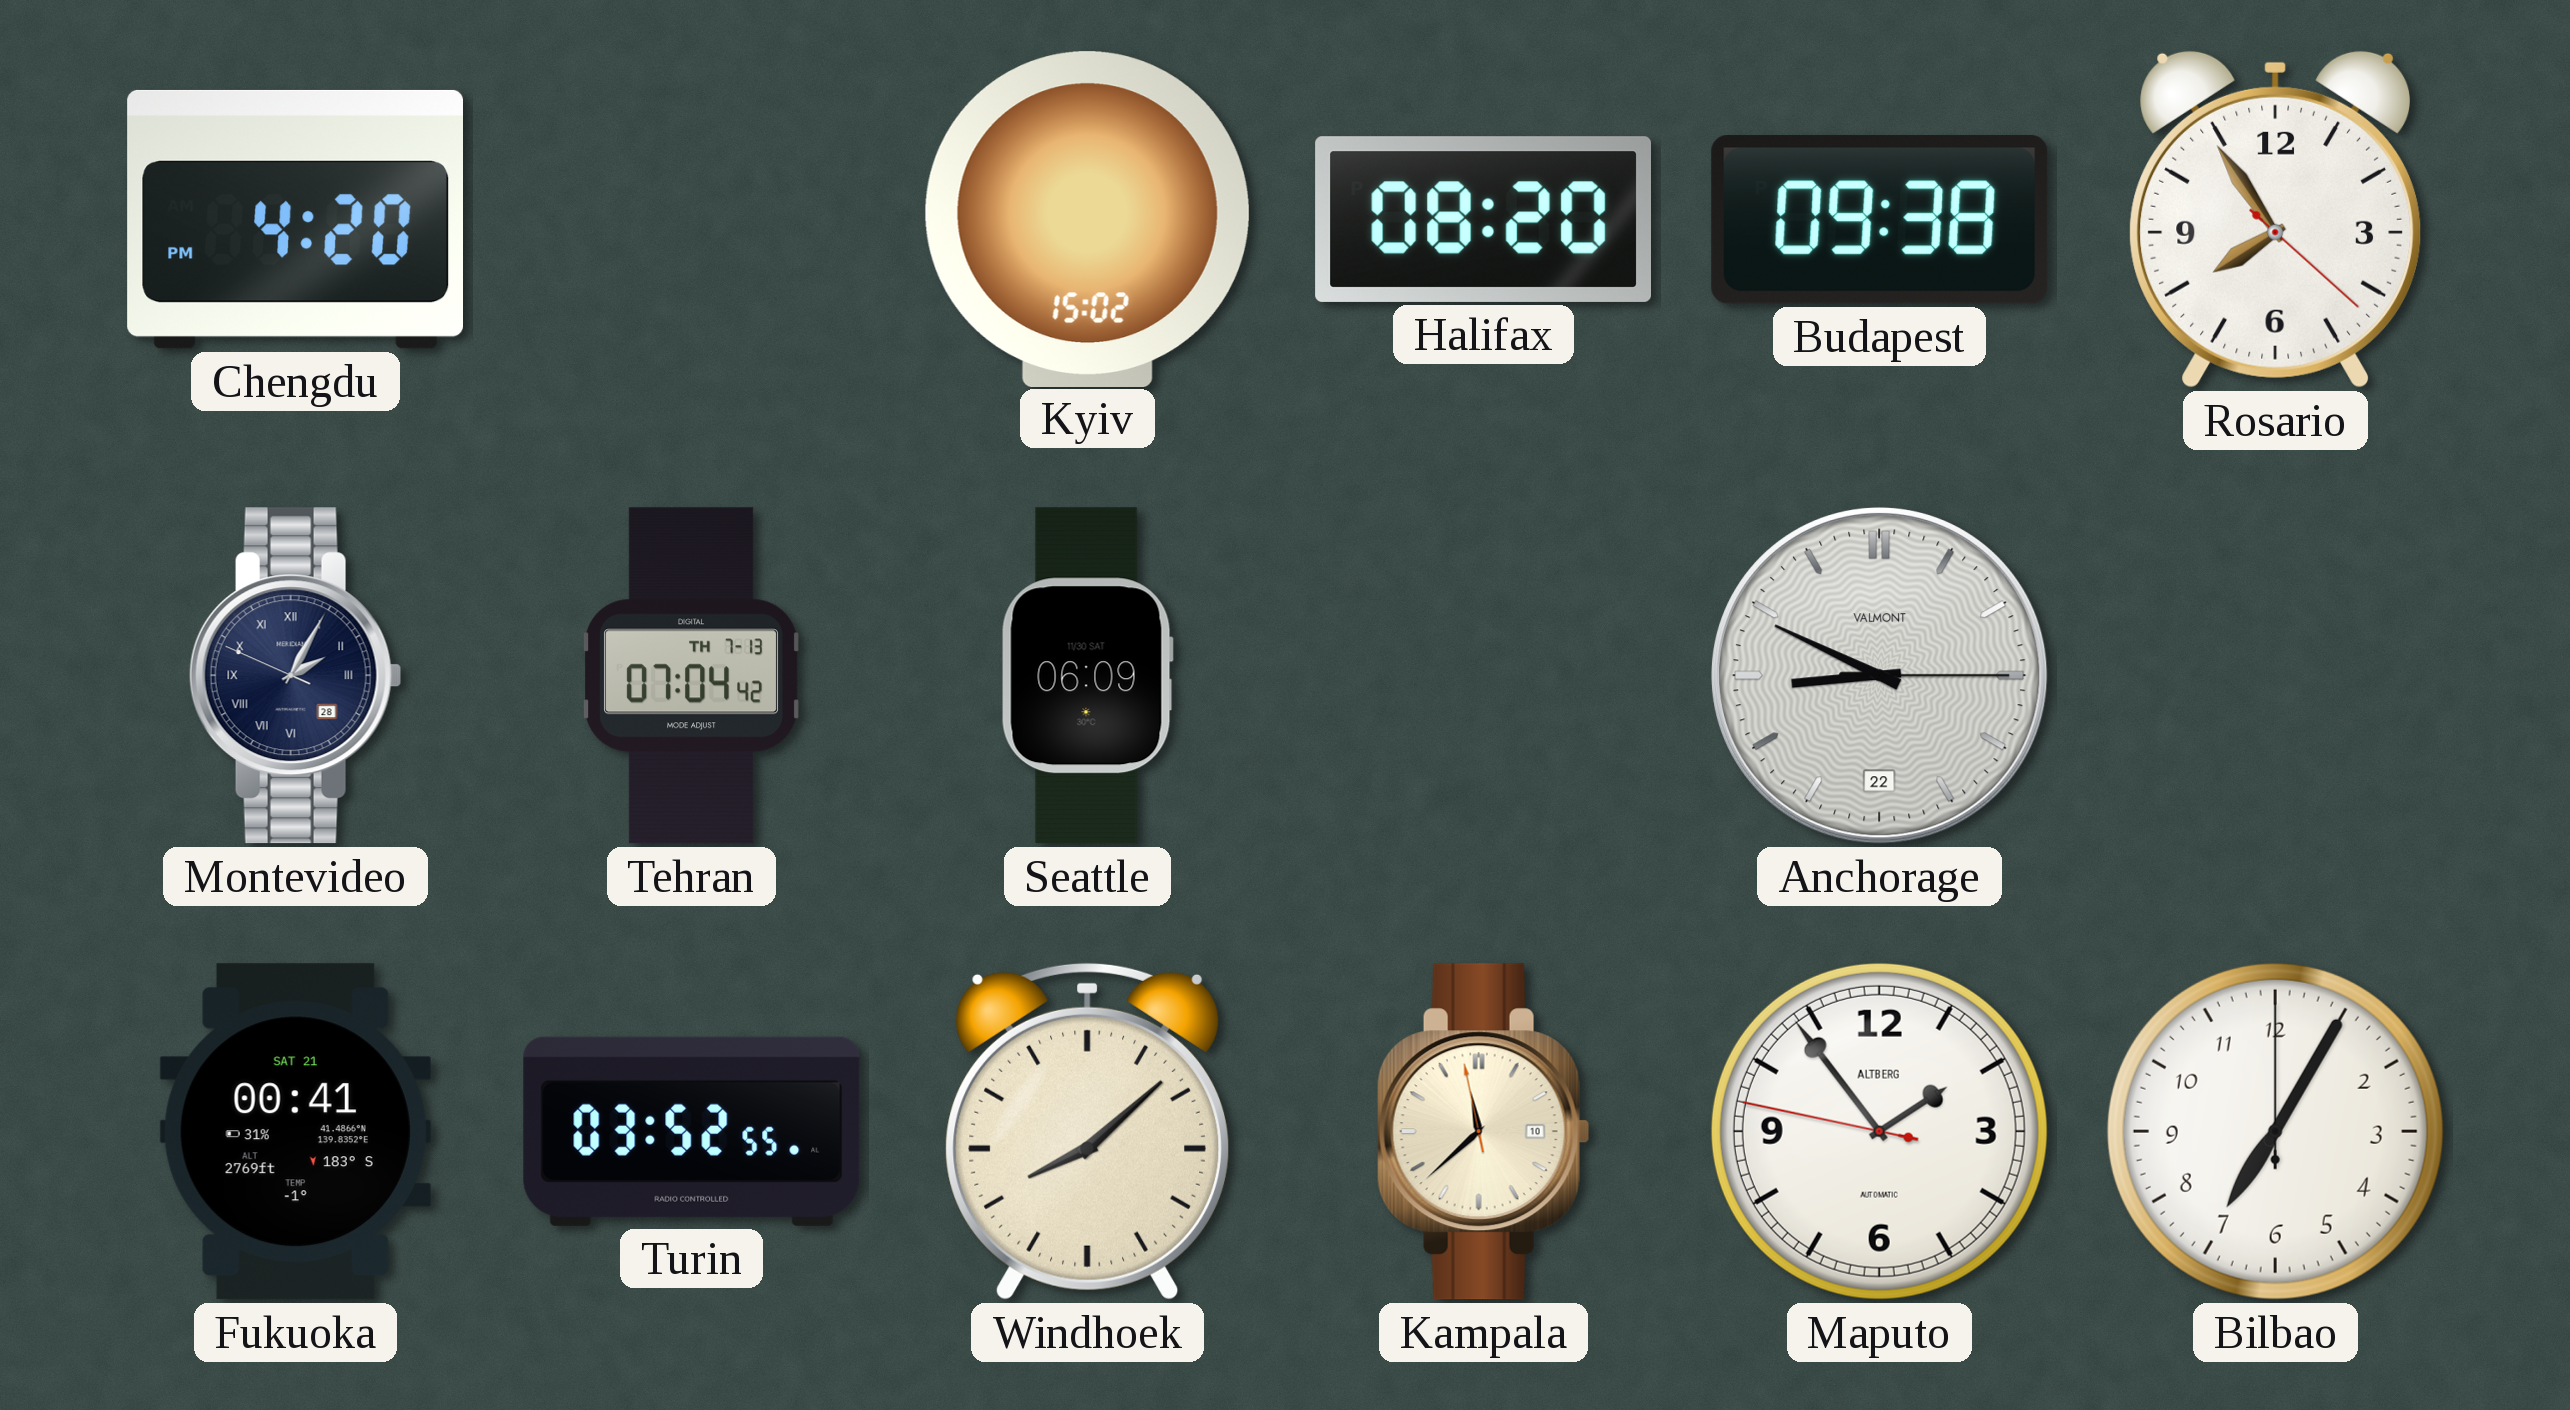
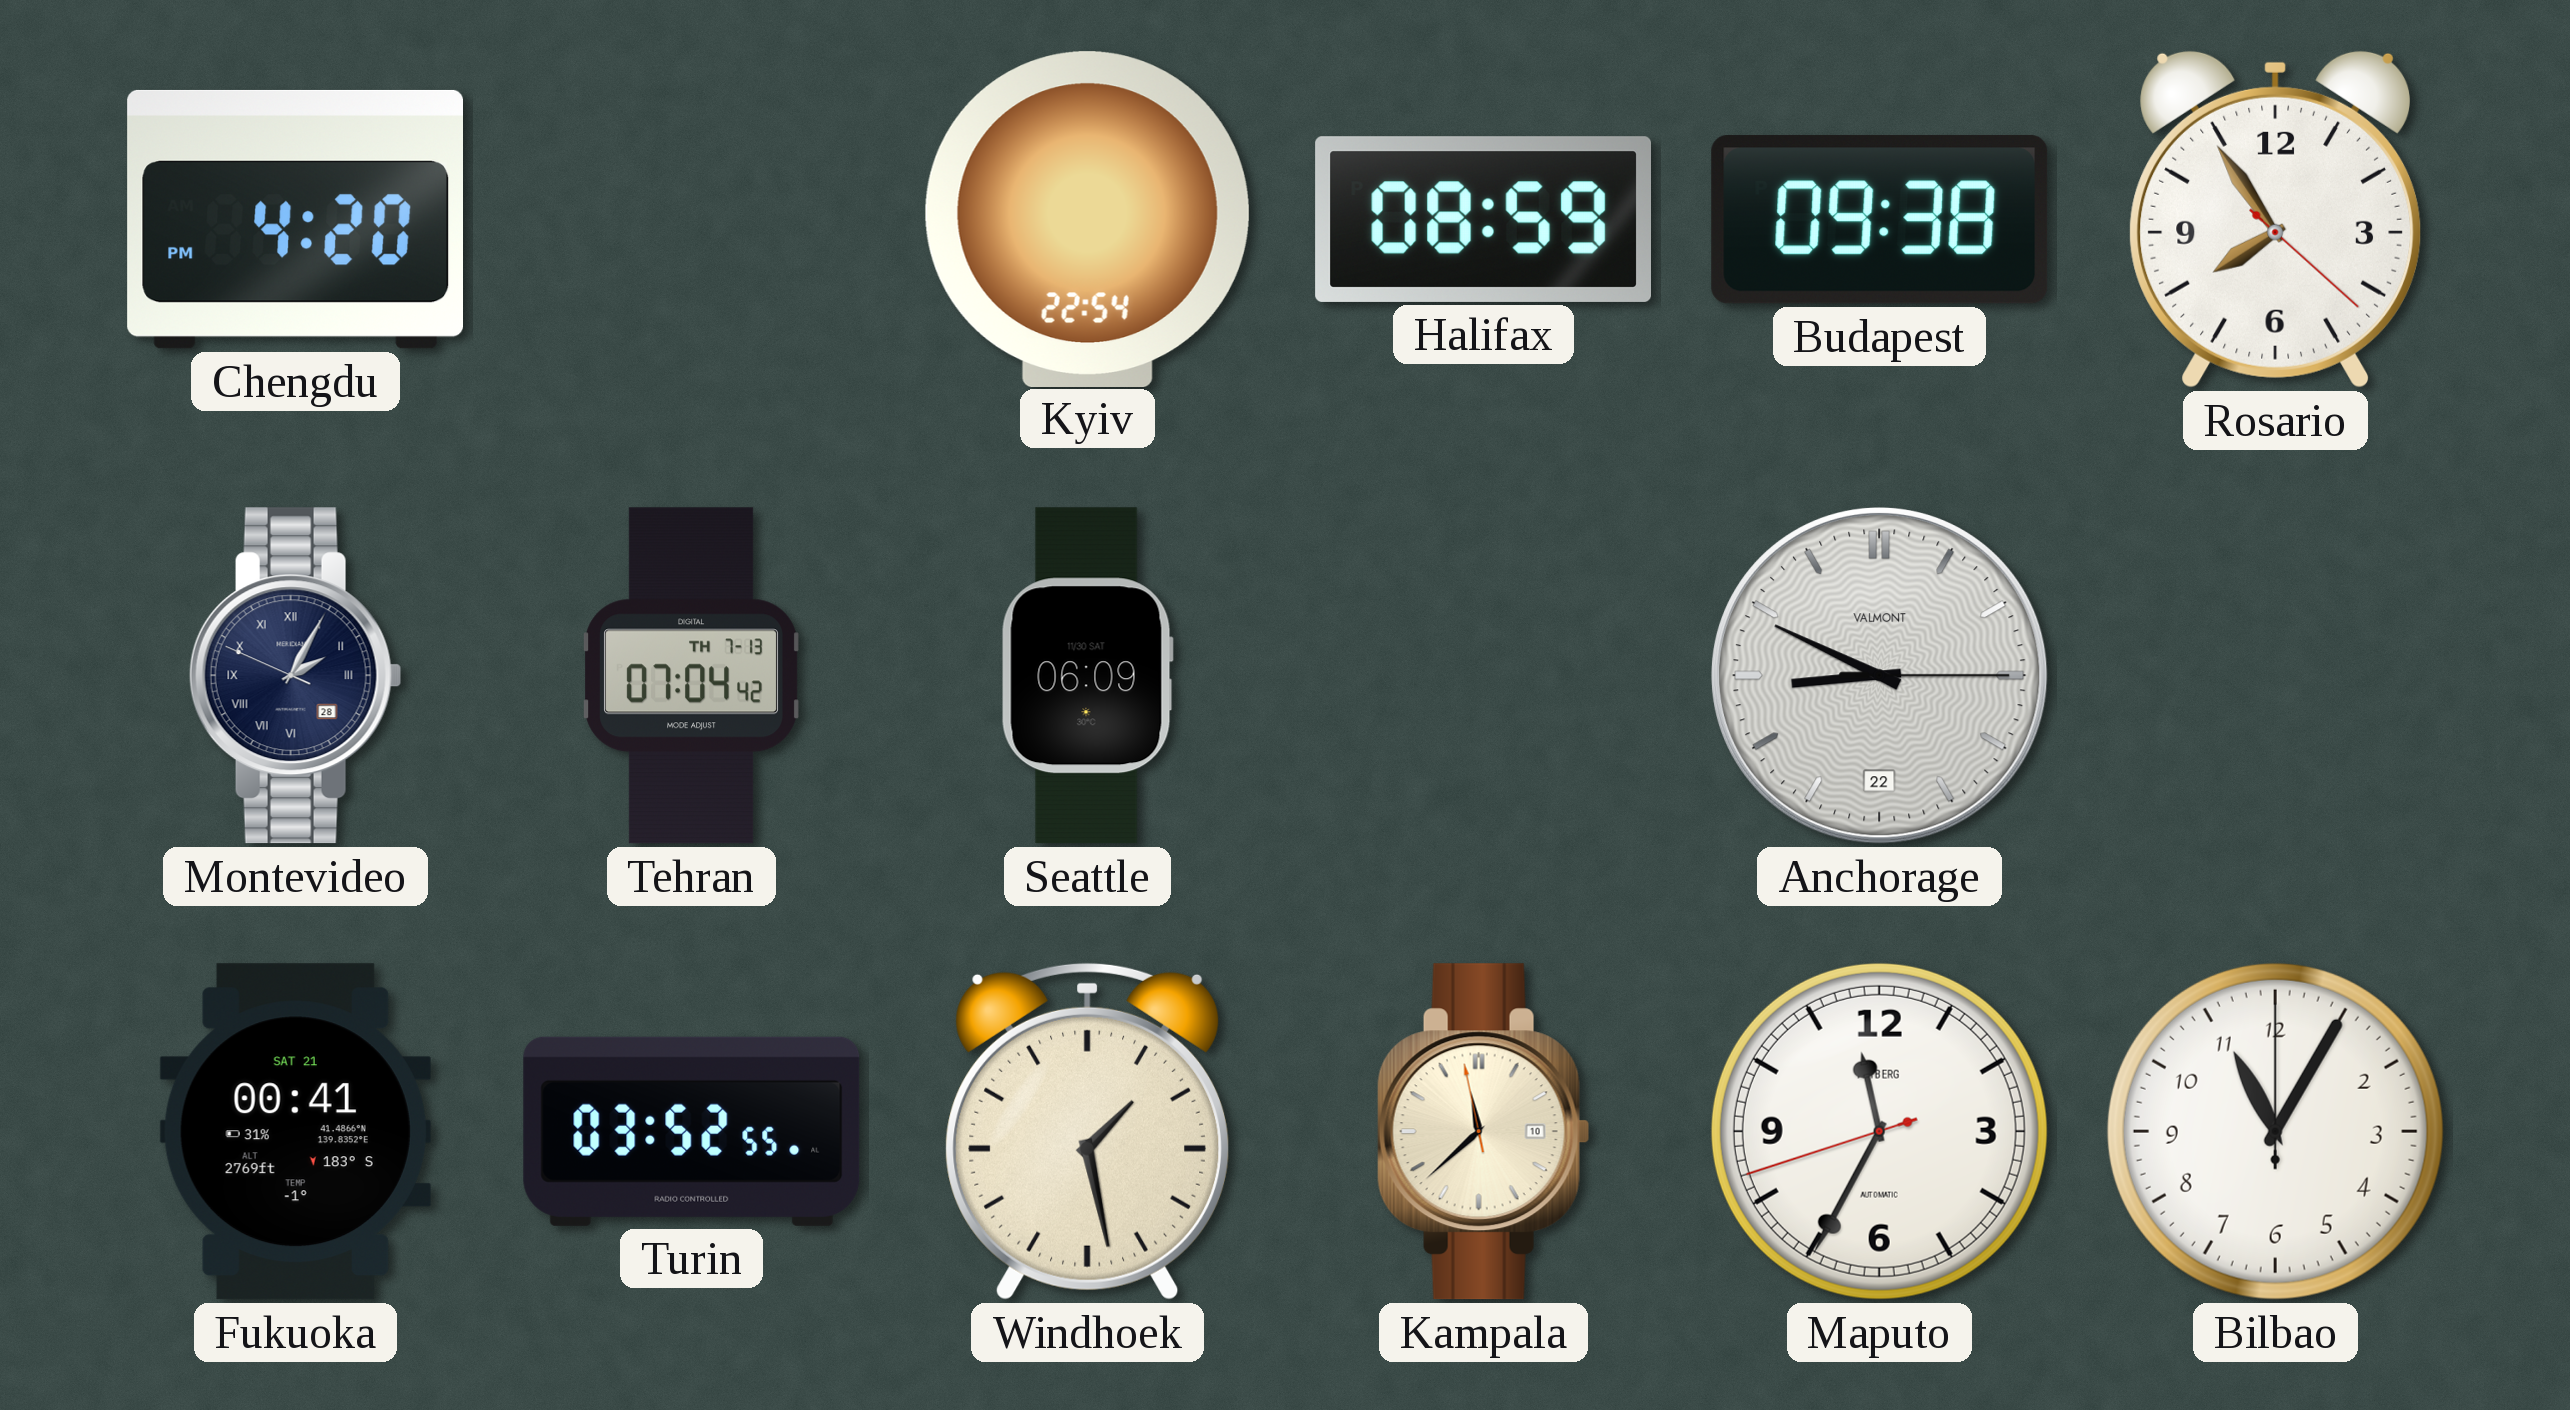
Kyiv: 15:02 -> 22:54
Halifax: 08:20 -> 08:59
Windhoek: 8:08 -> 1:28
Maputo: 1:53 -> 11:34
Bilbao: 7:05 -> 11:05
